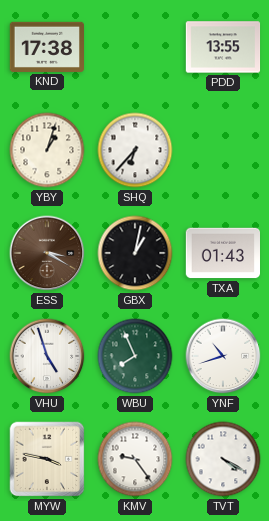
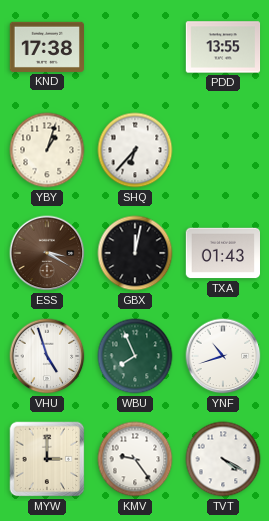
GBX: 1:02 -> 12:02
MYW: 3:47 -> 3:00
